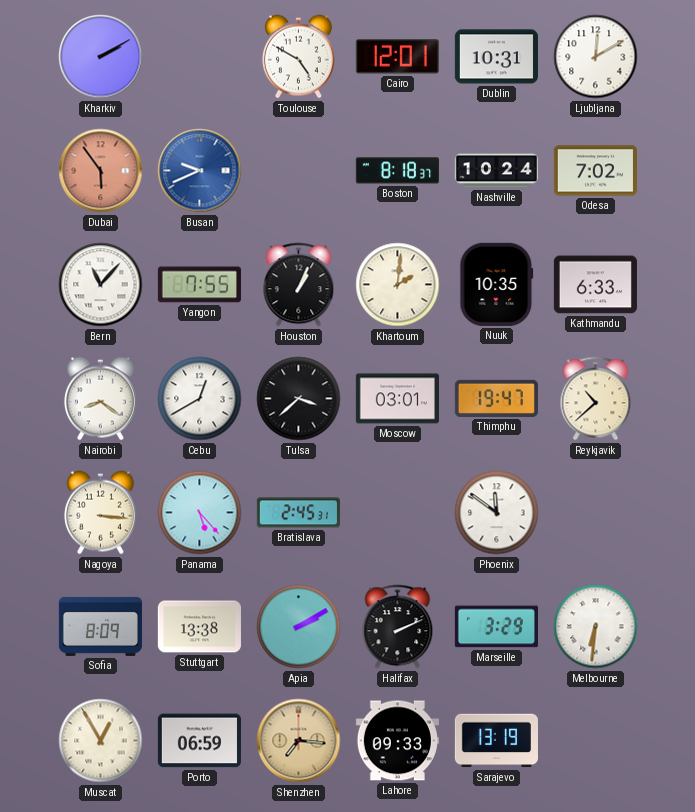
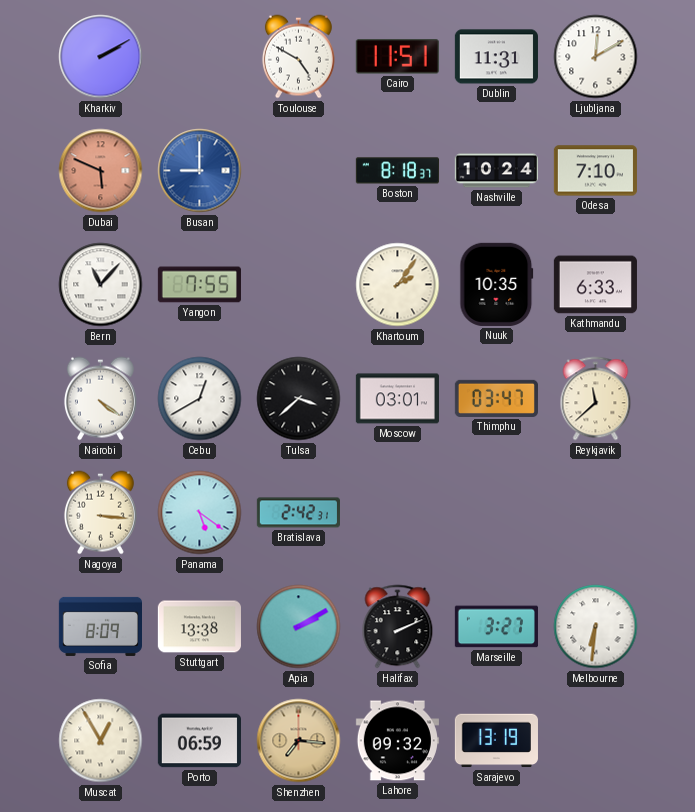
Cairo: 12:01 -> 11:51
Dublin: 10:31 -> 11:31
Dubai: 5:54 -> 5:49
Busan: 9:41 -> 9:00
Odesa: 7:02 -> 7:10
Houston: 1:04 -> none
Khartoum: 2:01 -> 2:06
Nairobi: 8:21 -> 4:21
Thimphu: 19:47 -> 03:47
Reykjavik: 10:38 -> 11:38
Panama: 5:23 -> 5:21
Bratislava: 2:45 -> 2:42
Phoenix: 11:51 -> none
Marseille: 3:29 -> 3:27
Lahore: 09:33 -> 09:32
